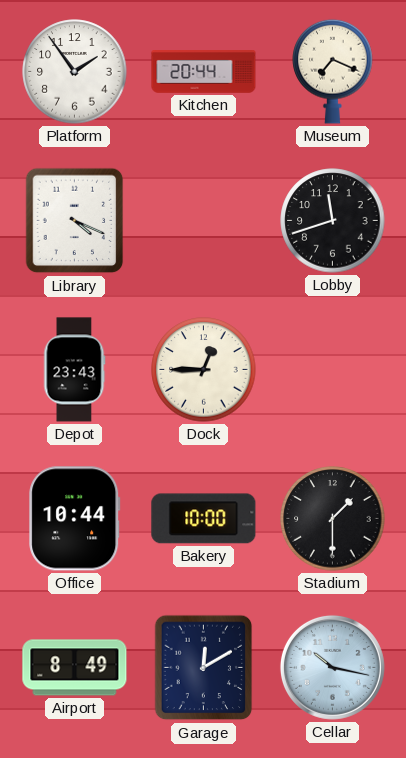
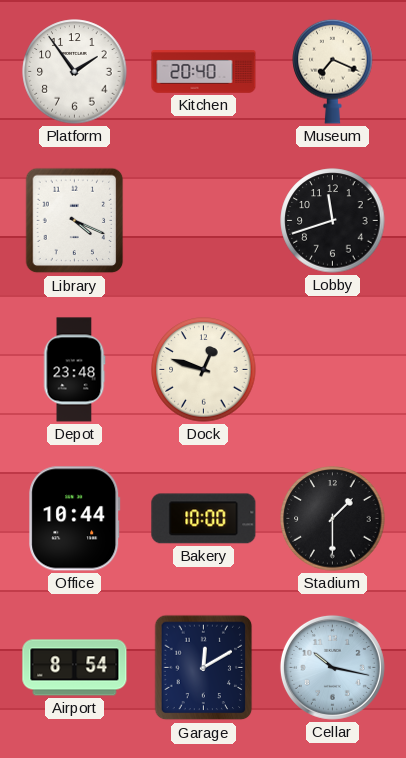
Kitchen: 20:44 -> 20:40
Depot: 23:43 -> 23:48
Dock: 12:45 -> 12:48
Airport: 8:49 -> 8:54
